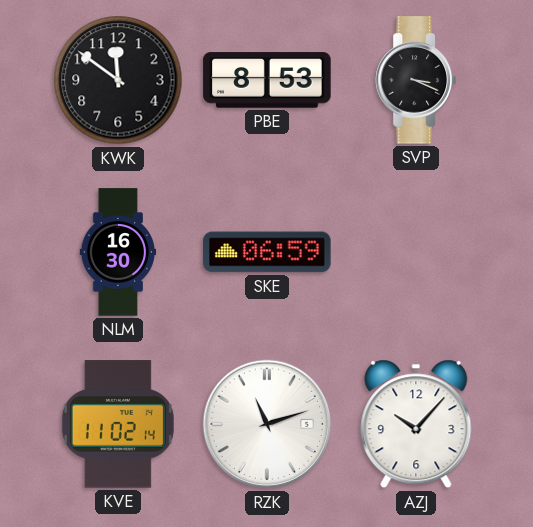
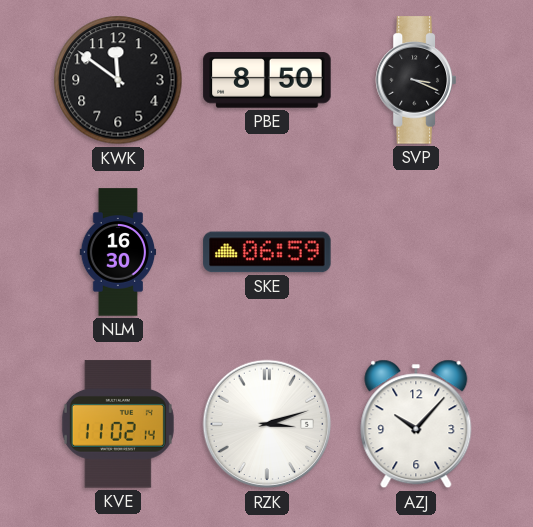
PBE: 8:53 -> 8:50
RZK: 11:12 -> 3:12
